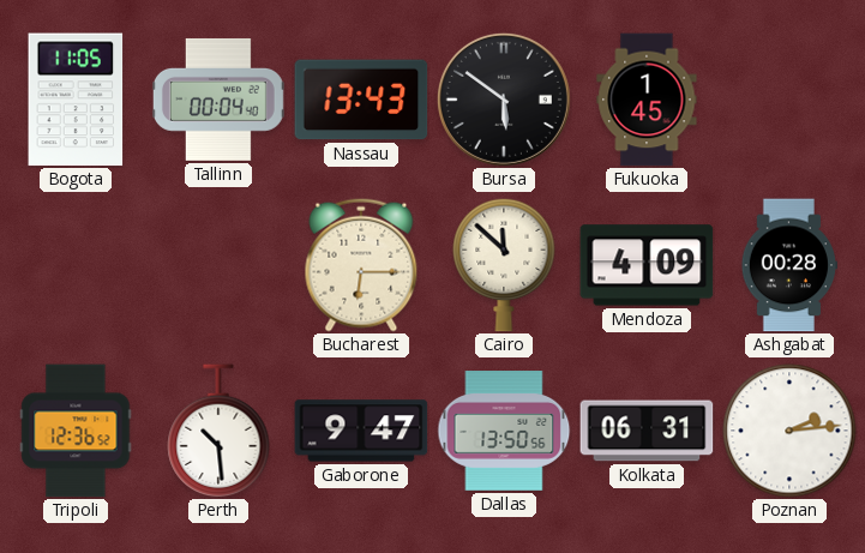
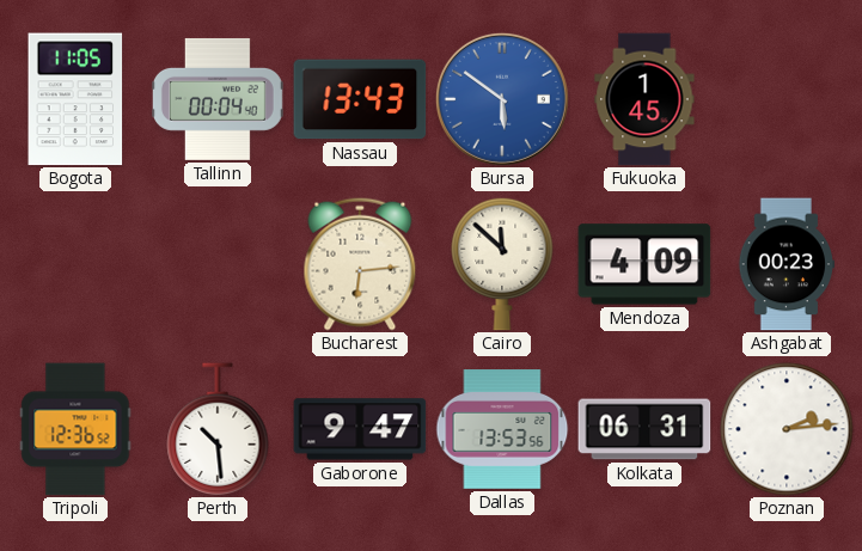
Bursa dial: black -> blue
Bucharest: 6:15 -> 6:14
Ashgabat: 00:28 -> 00:23
Dallas: 13:50 -> 13:53
